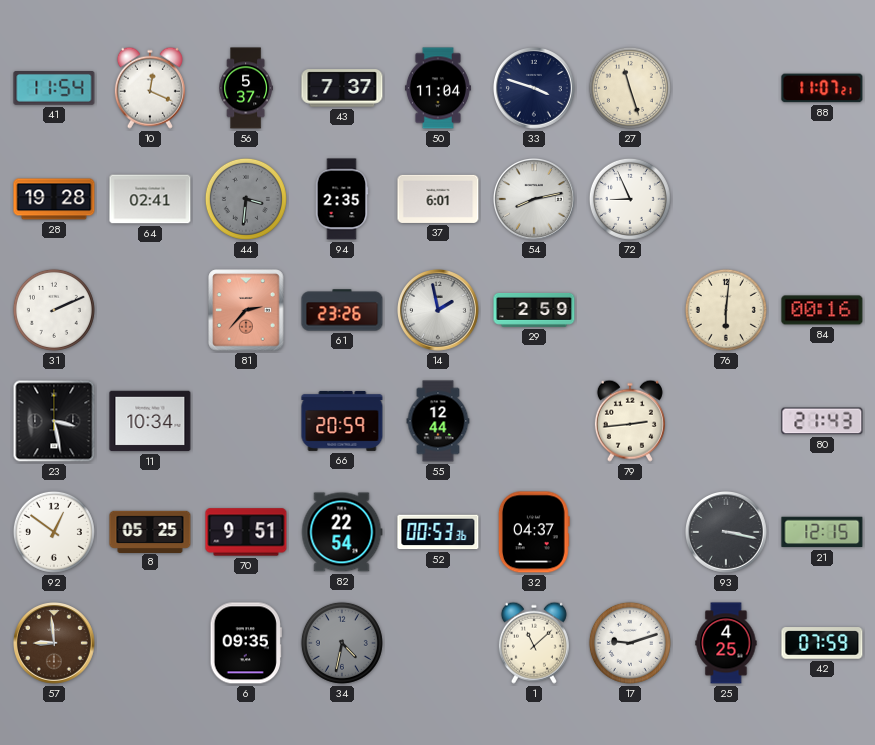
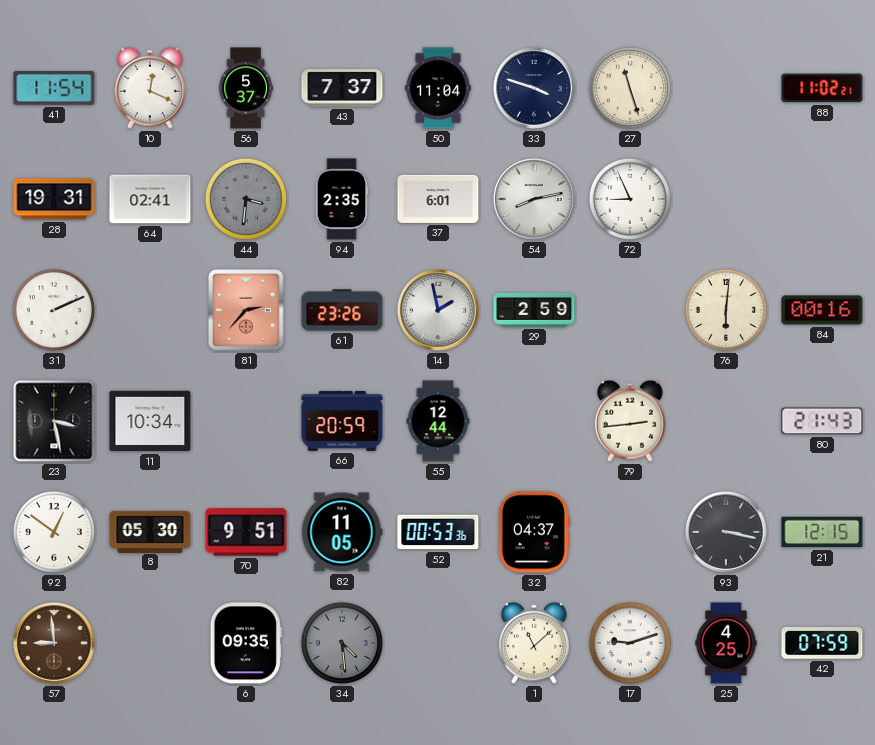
88: 11:07 -> 11:02
28: 19:28 -> 19:31
8: 05:25 -> 05:30
82: 22:54 -> 11:05
34: 4:32 -> 4:29
